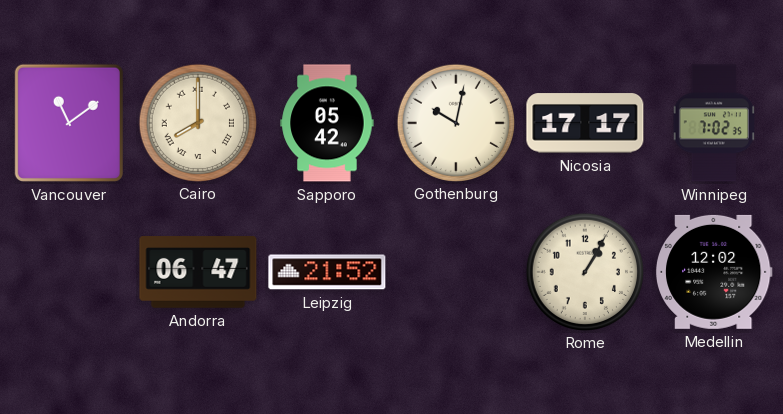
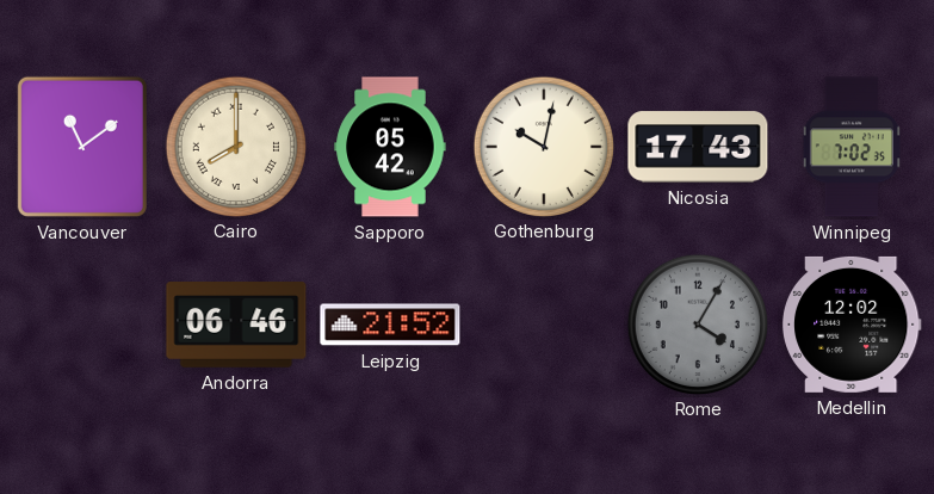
Nicosia: 17:17 -> 17:43
Andorra: 06:47 -> 06:46
Rome: 1:05 -> 4:05
Rome dial: cream -> grey
